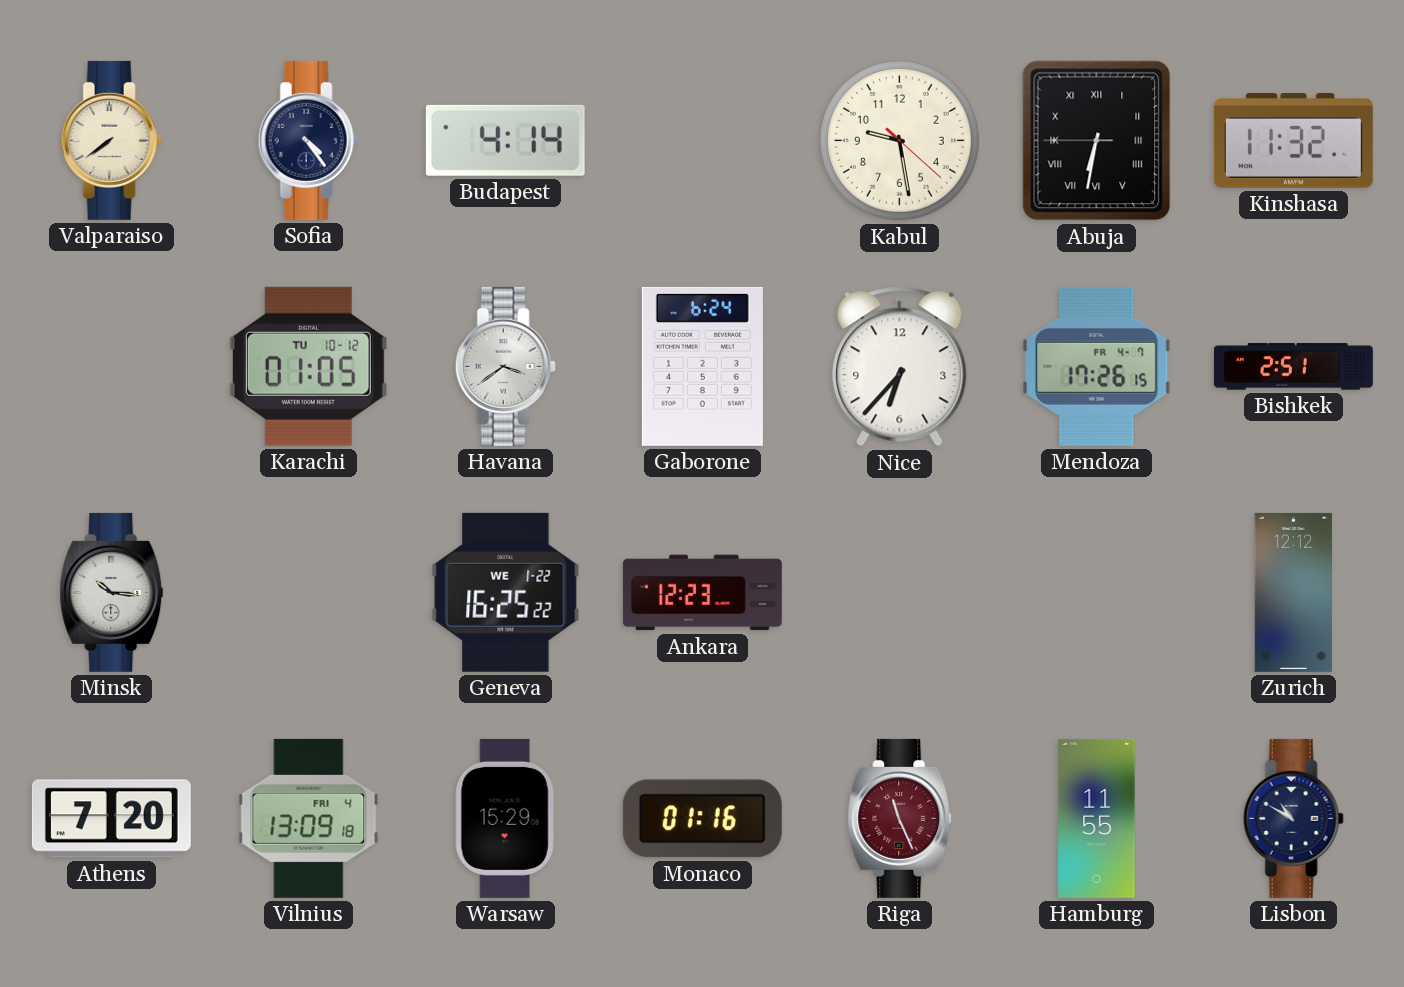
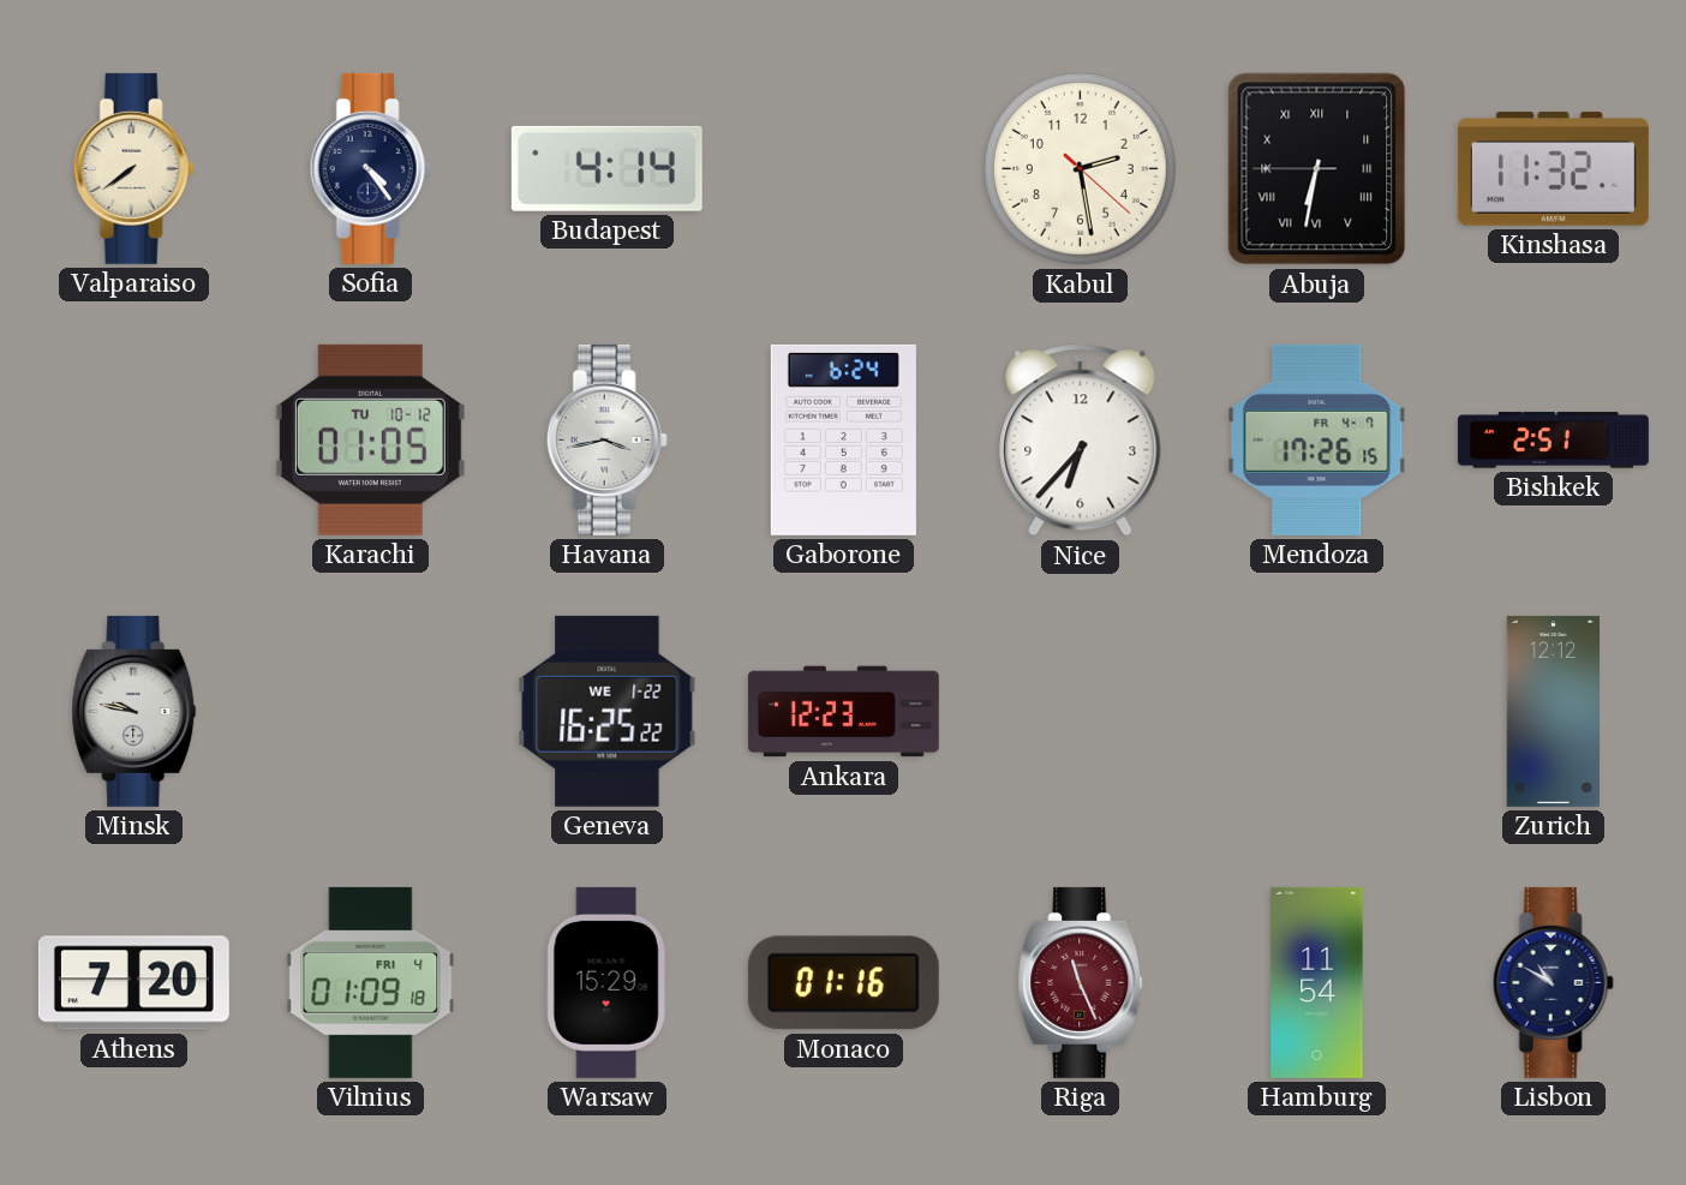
Kabul: 9:28 -> 2:28
Havana: 3:39 -> 3:43
Minsk: 10:16 -> 9:47
Vilnius: 13:09 -> 01:09
Hamburg: 11:55 -> 11:54
